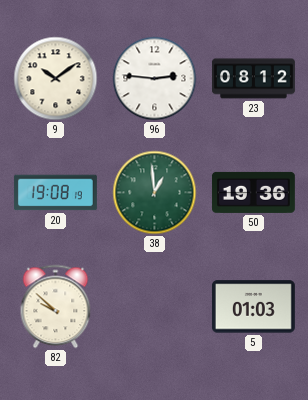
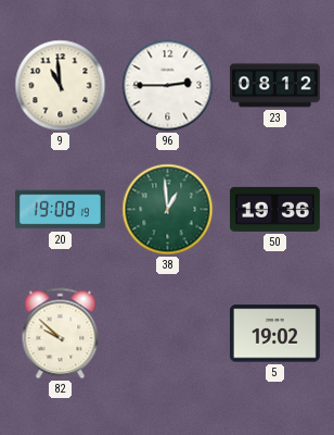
9: 10:09 -> 10:59
96: 2:46 -> 2:45
5: 01:03 -> 19:02
